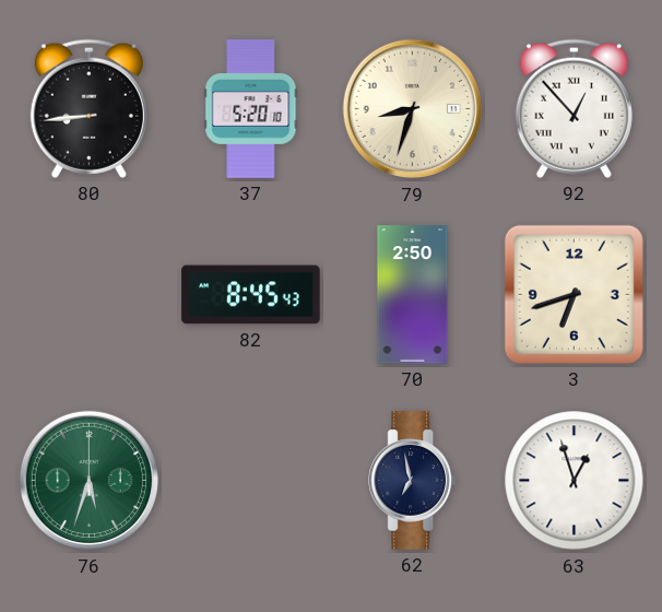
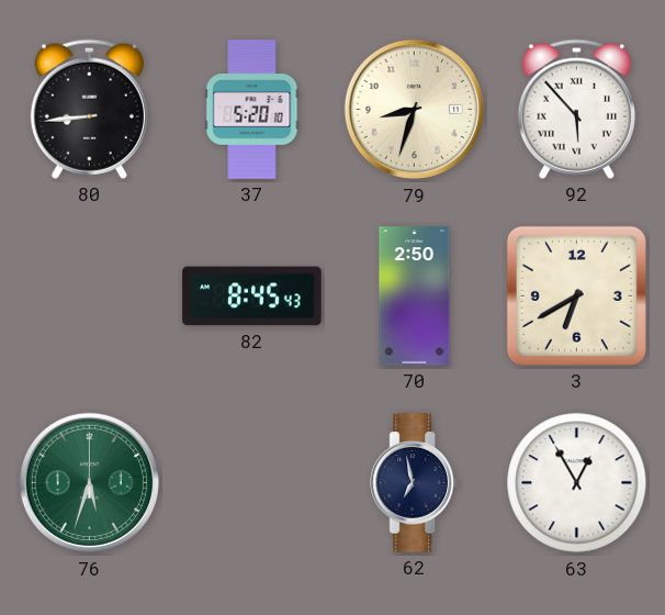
92: 12:53 -> 5:53
3: 6:42 -> 6:40
63: 12:57 -> 12:55
